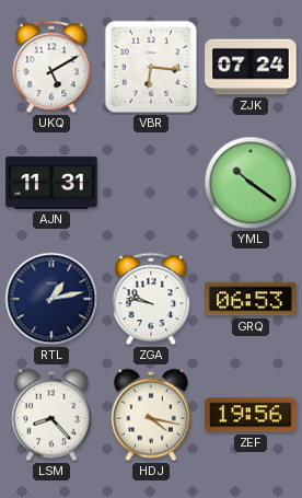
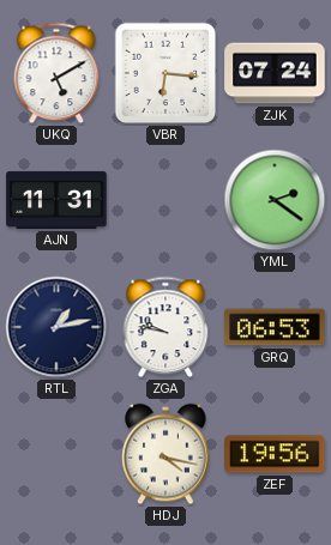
YML: 10:21 -> 2:21
LSM: 8:23 -> none
